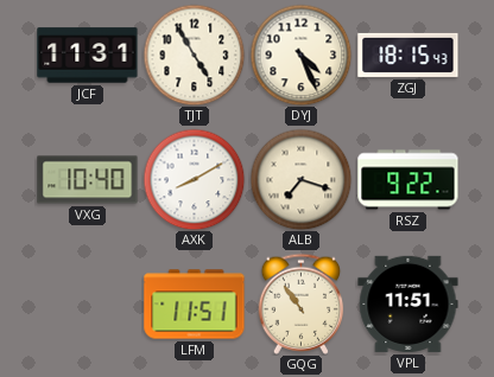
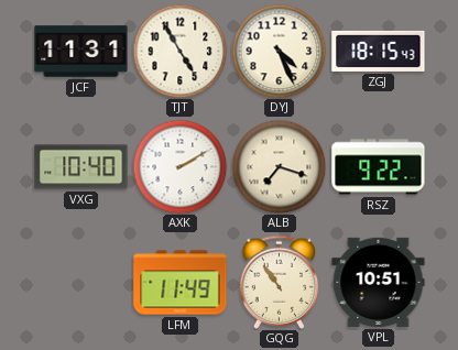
AXK: 8:10 -> 2:10
LFM: 11:51 -> 11:49
VPL: 11:51 -> 10:51
